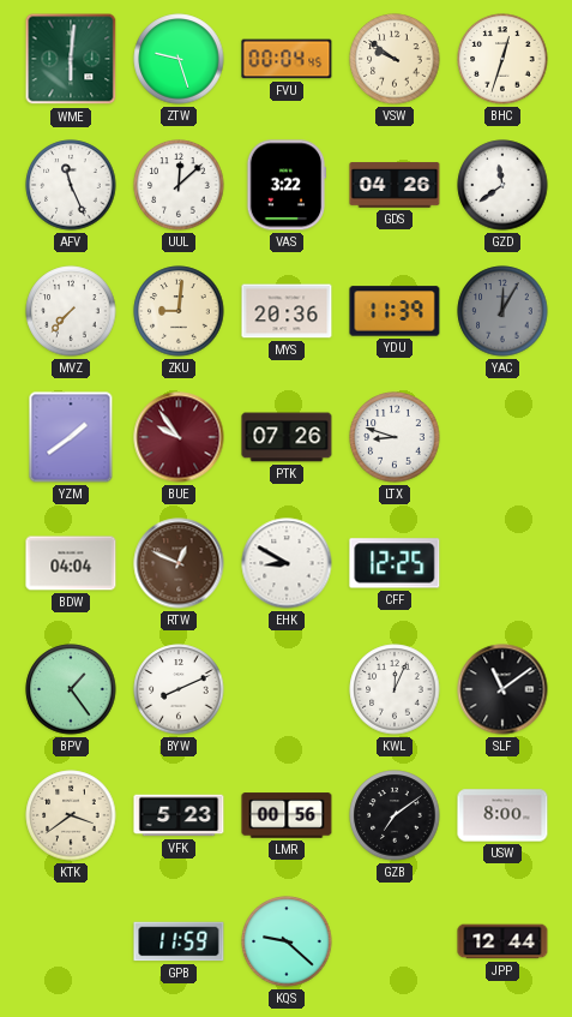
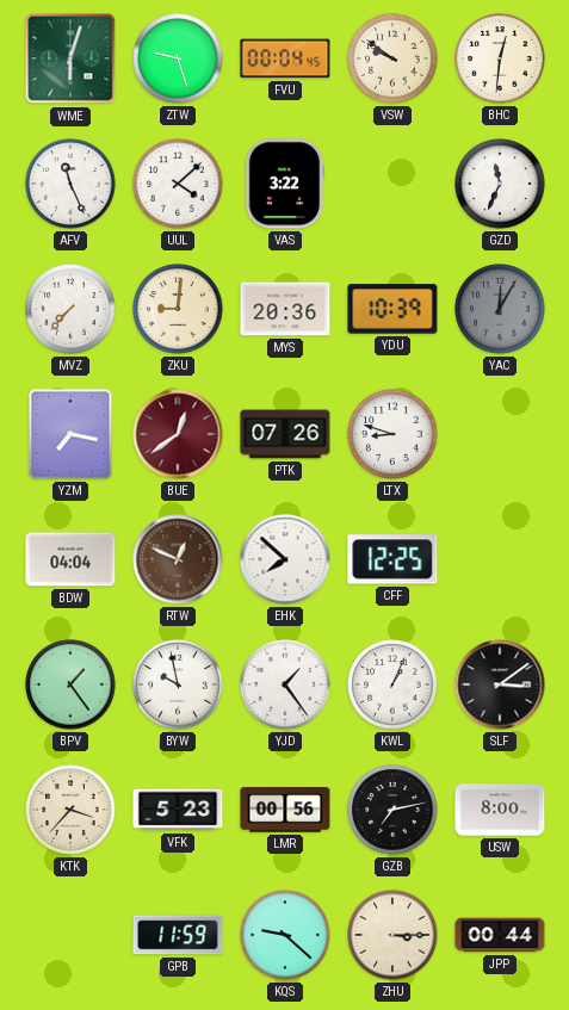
WME: 6:01 -> 6:03
BHC: 12:33 -> 12:31
UUL: 12:08 -> 4:08
GDS: 04:26 -> none
GZD: 11:39 -> 11:34
YDU: 11:39 -> 10:39
YZM: 1:39 -> 7:17
BUE: 9:54 -> 12:39
EHK: 8:50 -> 7:52
BYW: 8:11 -> 9:58
YJD: none -> 1:24
KWL: 12:04 -> 1:04
SLF: 11:09 -> 3:09
KTK: 3:39 -> 3:37
GZB: 7:09 -> 7:13
ZHU: none -> 3:15
JPP: 12:44 -> 00:44
